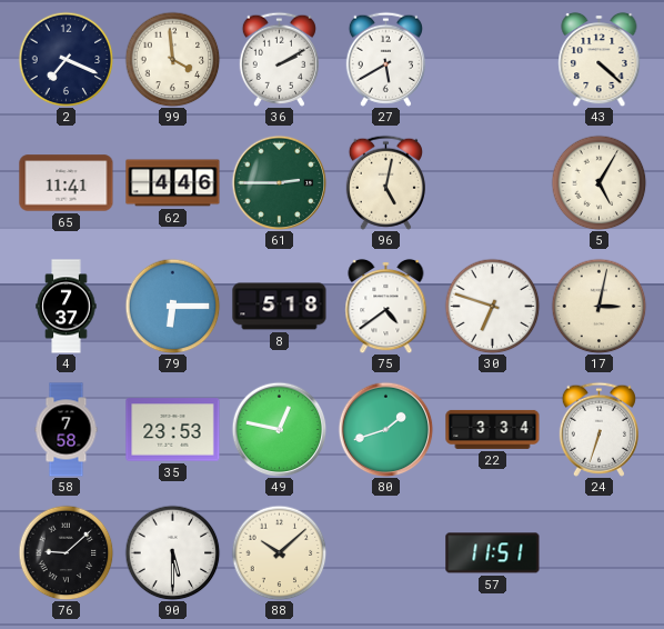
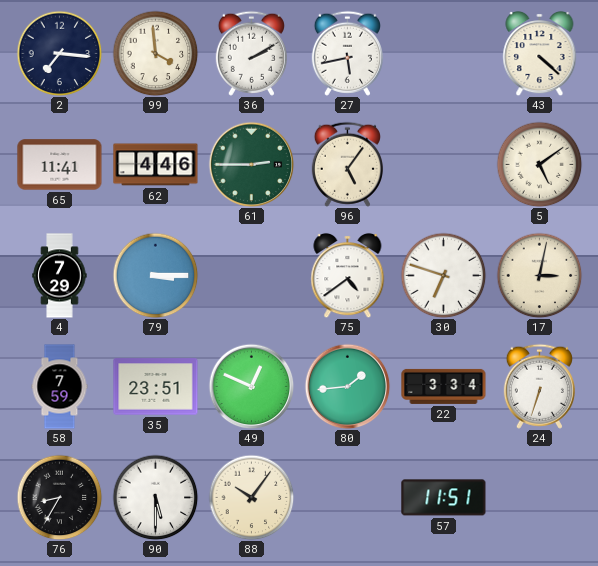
2: 7:19 -> 7:16
27: 5:40 -> 5:43
96: 5:02 -> 5:06
5: 5:05 -> 5:09
4: 7:37 -> 7:29
79: 6:15 -> 3:15
8: 5:18 -> none
58: 7:58 -> 7:59
35: 23:53 -> 23:51
49: 12:47 -> 12:49
80: 1:42 -> 1:44
76: 9:08 -> 8:35
88: 10:08 -> 10:06
